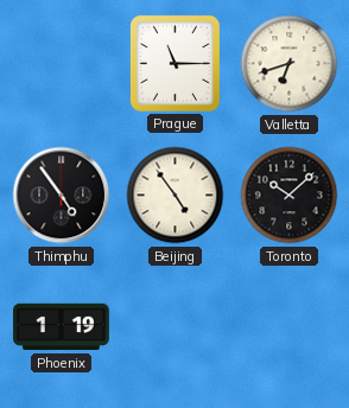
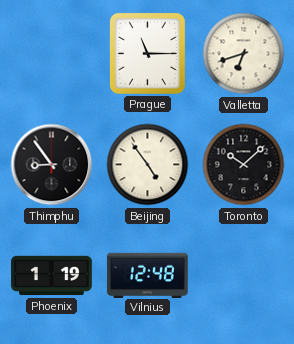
Thimphu: 4:54 -> 8:54
Vilnius: none -> 12:48
